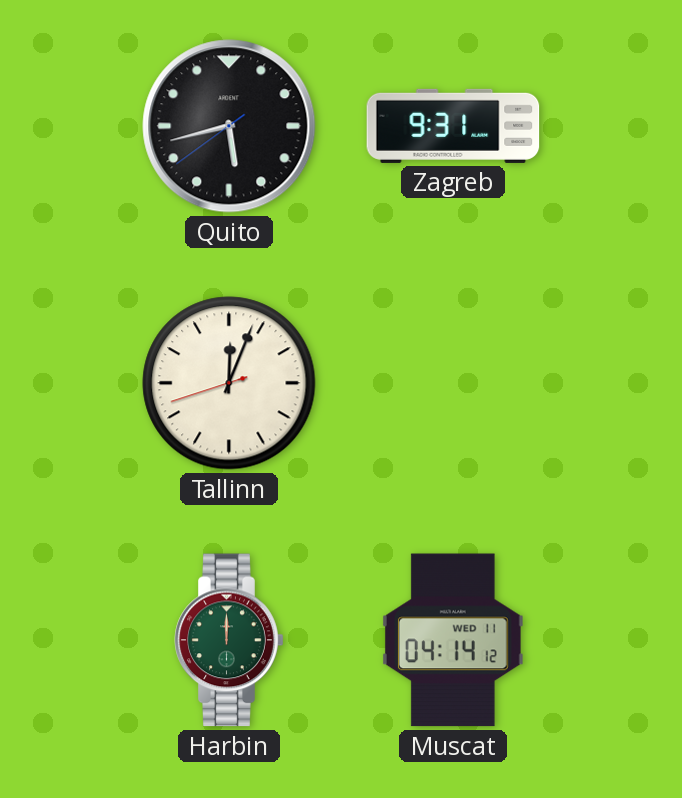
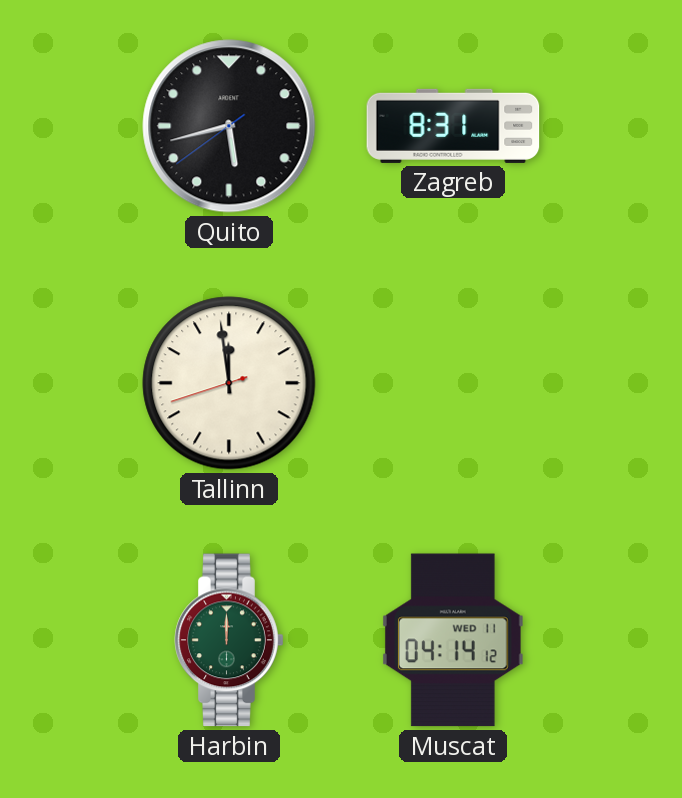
Zagreb: 9:31 -> 8:31
Tallinn: 12:03 -> 11:58
